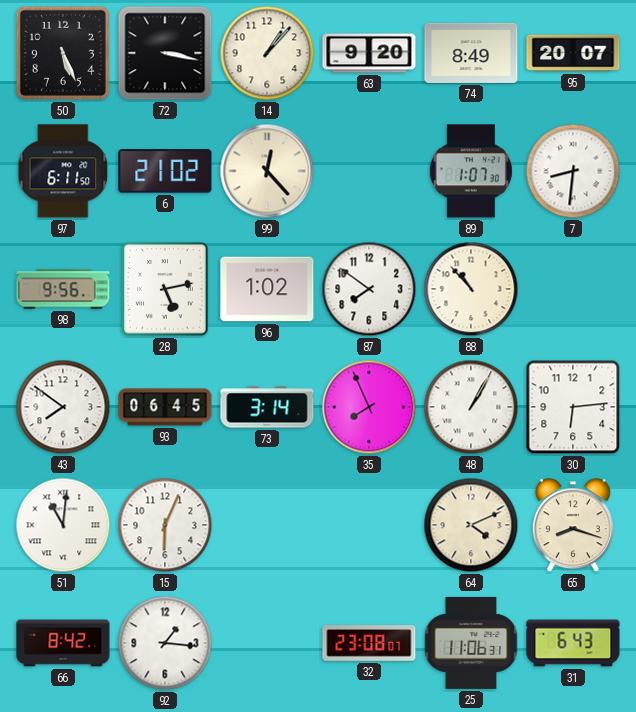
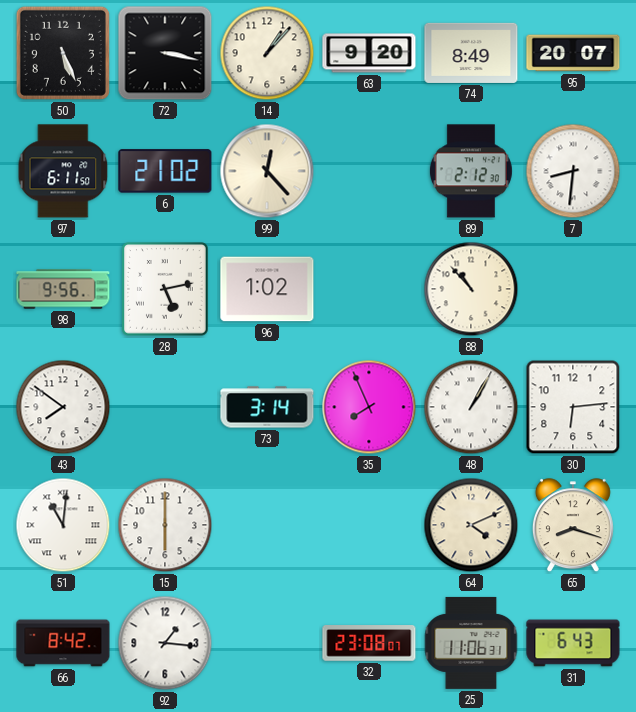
89: 1:07 -> 2:12
87: 7:51 -> none
93: 06:45 -> none
15: 6:04 -> 6:00
